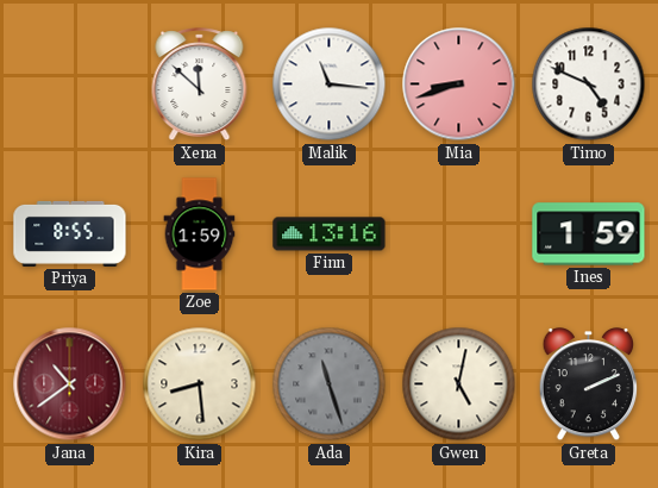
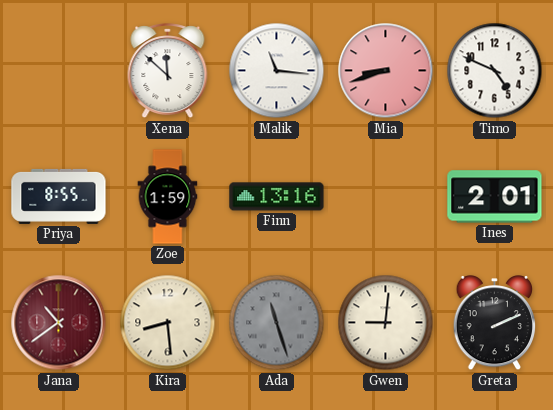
Ines: 1:59 -> 2:01
Gwen: 5:02 -> 9:01
